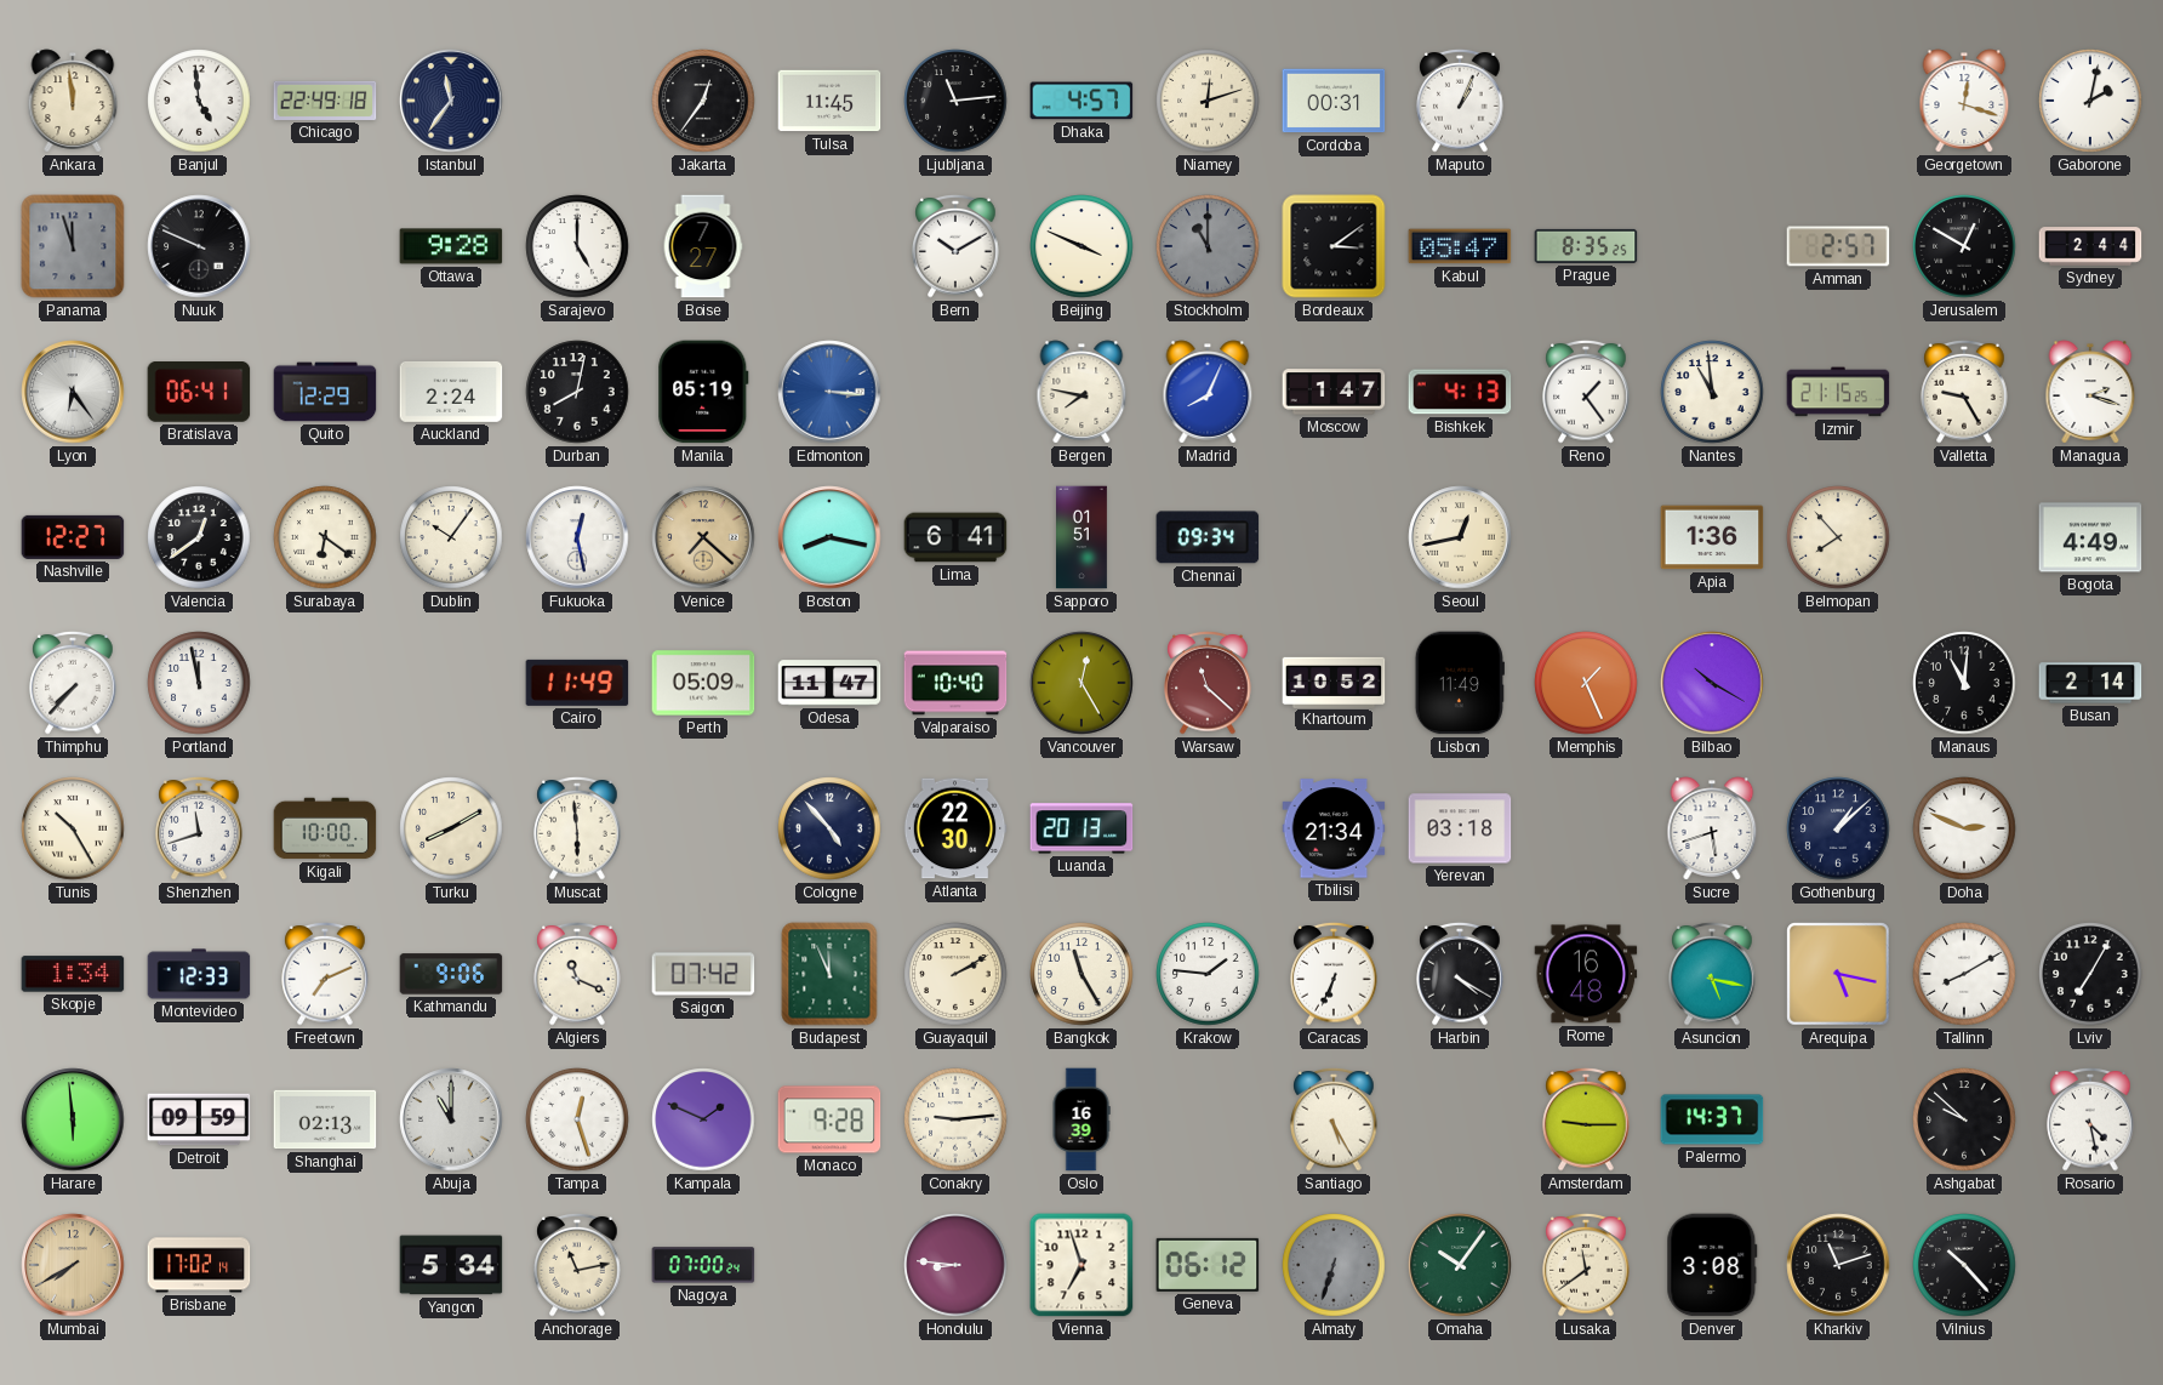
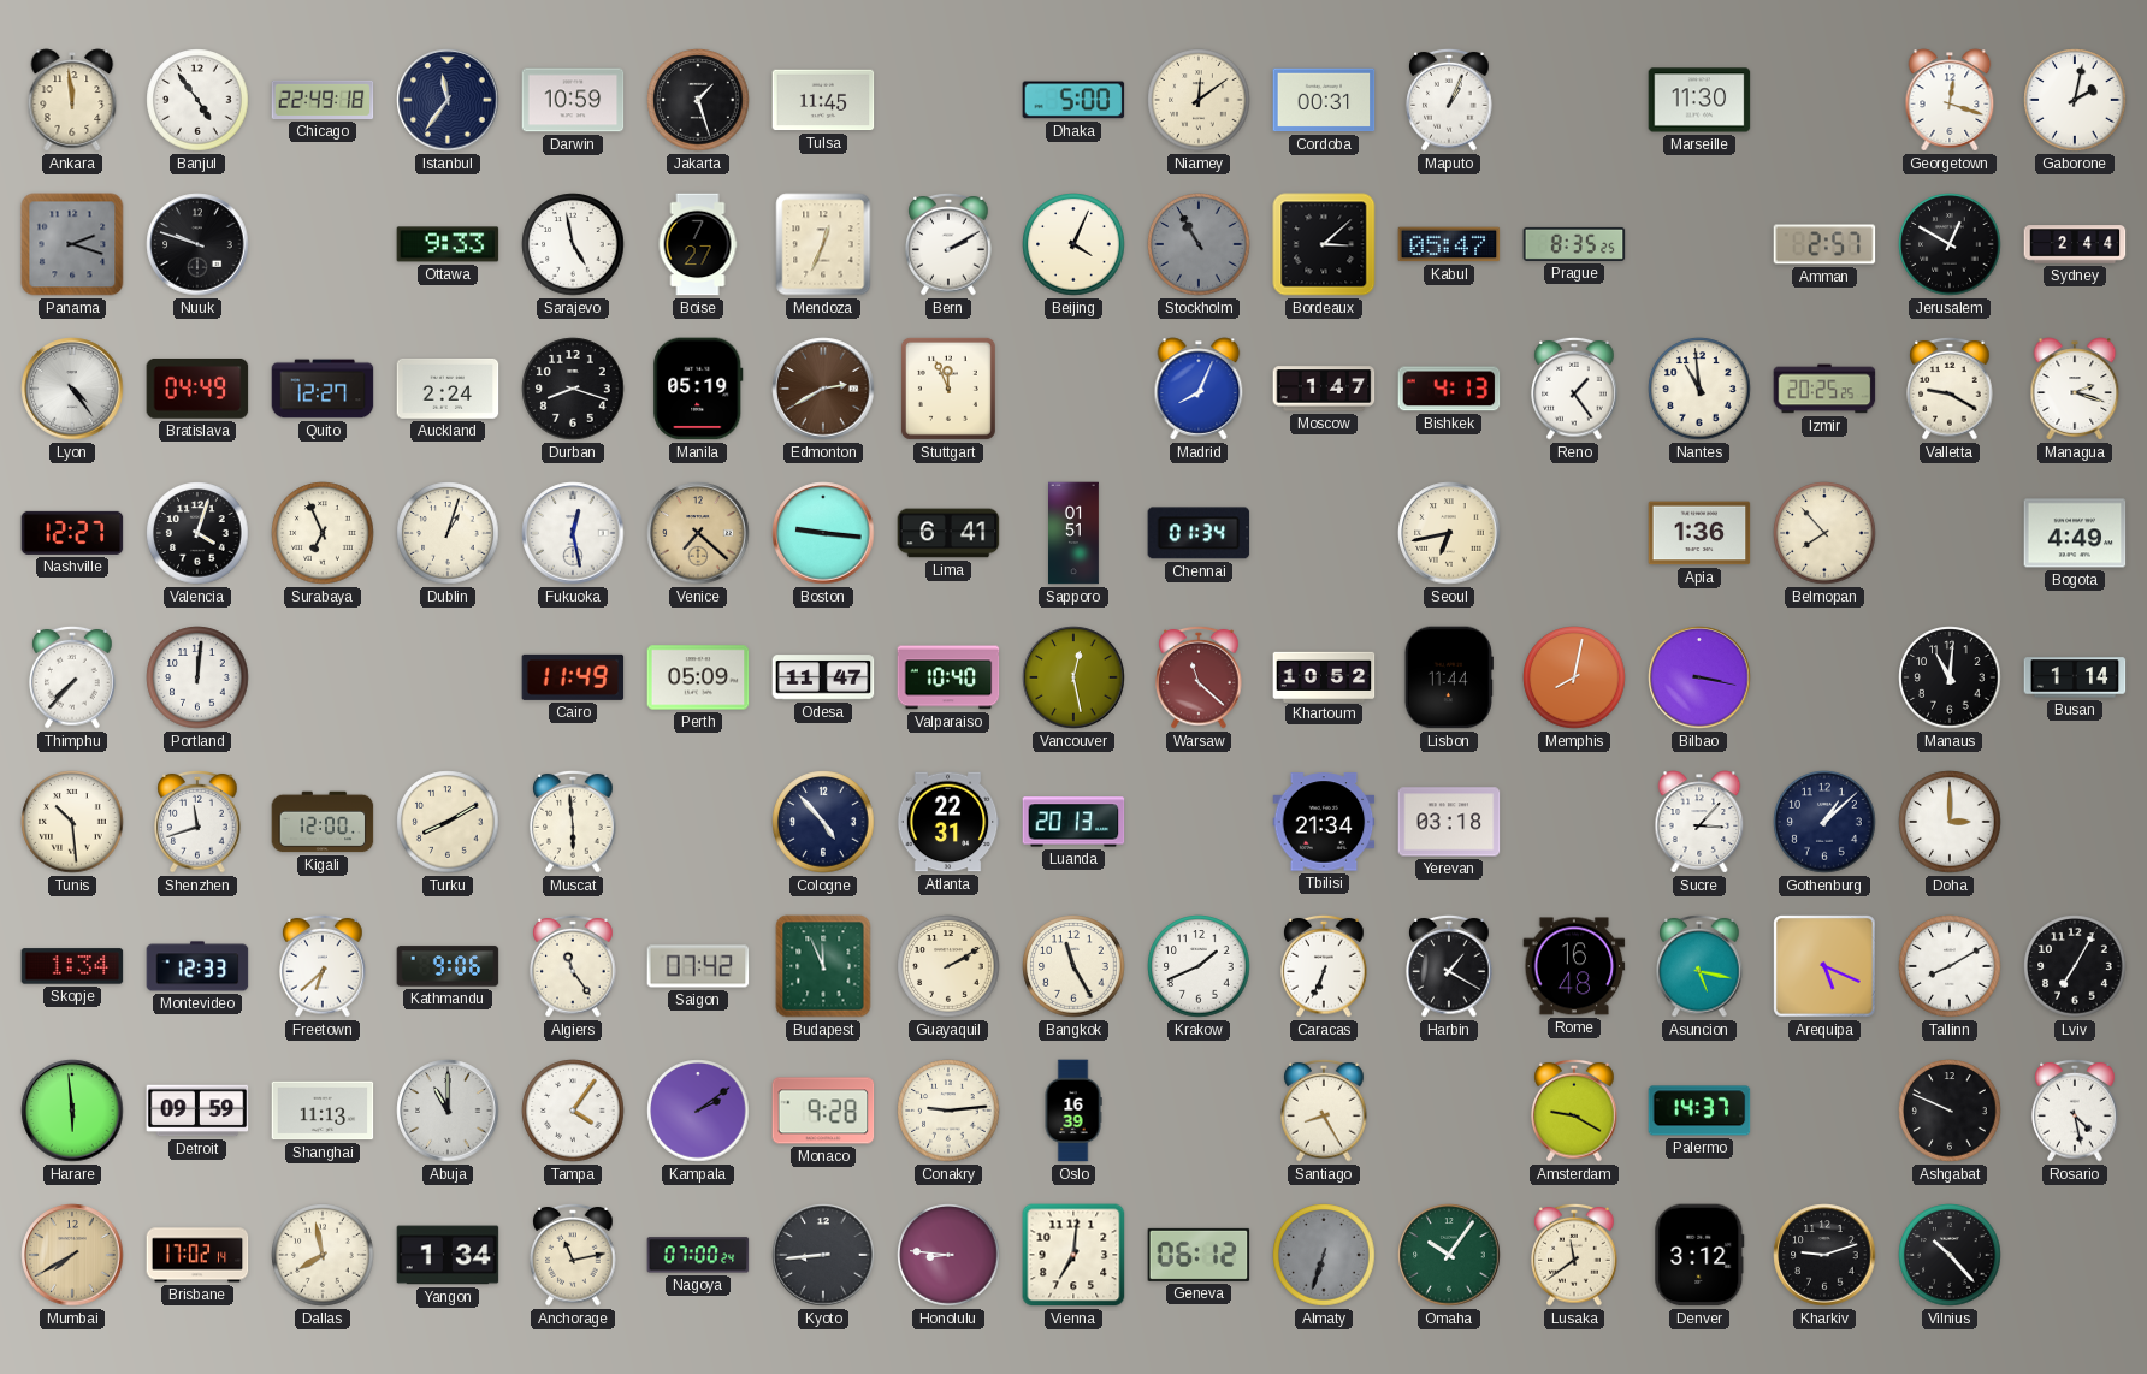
Banjul: 4:59 -> 4:54
Darwin: none -> 10:59
Jakarta: 12:36 -> 1:27
Ljubljana: 11:14 -> none
Dhaka: 4:57 -> 5:00
Niamey: 12:12 -> 12:09
Marseille: none -> 11:30
Panama: 11:57 -> 2:18
Nuuk: 9:49 -> 9:48
Ottawa: 9:28 -> 9:33
Sarajevo: 5:00 -> 4:58
Mendoza: none -> 12:34
Bern: 10:10 -> 2:10
Beijing: 3:49 -> 4:04
Stockholm: 11:00 -> 10:55
Bordeaux: 3:09 -> 3:08
Lyon: 6:24 -> 4:24
Bratislava: 06:41 -> 04:49
Quito: 12:29 -> 12:27
Durban: 8:02 -> 8:18
Edmonton: 3:16 -> 2:40
Edmonton dial: blue -> brown
Stuttgart: none -> 11:56
Bergen: 7:47 -> none
Izmir: 21:15 -> 20:25
Valletta: 9:25 -> 9:20
Valencia: 12:39 -> 4:03
Surabaya: 6:21 -> 6:56
Dublin: 10:06 -> 1:03
Boston: 8:17 -> 9:16
Chennai: 09:34 -> 01:34
Seoul: 12:43 -> 6:43
Portland: 11:58 -> 12:01
Vancouver: 12:25 -> 12:28
Lisbon: 11:49 -> 11:44
Memphis: 1:26 -> 8:02
Bilbao: 10:20 -> 3:17
Busan: 2:14 -> 1:14
Tunis: 10:25 -> 10:29
Kigali: 10:00 -> 12:00
Atlanta: 22:30 -> 22:31
Sucre: 5:42 -> 3:07
Doha: 2:49 -> 3:00
Freetown: 7:11 -> 6:38
Algiers: 11:19 -> 11:24
Krakow: 1:46 -> 1:41
Harbin: 4:20 -> 1:20
Arequipa: 5:17 -> 5:19
Shanghai: 02:13 -> 11:13
Tampa: 12:27 -> 4:06
Kampala: 1:49 -> 2:09
Santiago: 5:25 -> 8:25
Amsterdam: 9:15 -> 9:20
Ashgabat: 9:52 -> 9:49
Dallas: none -> 7:58
Yangon: 5:34 -> 1:34
Kyoto: none -> 8:44
Vienna: 6:57 -> 7:01
Denver: 3:08 -> 3:12
Kharkiv: 11:12 -> 9:12
